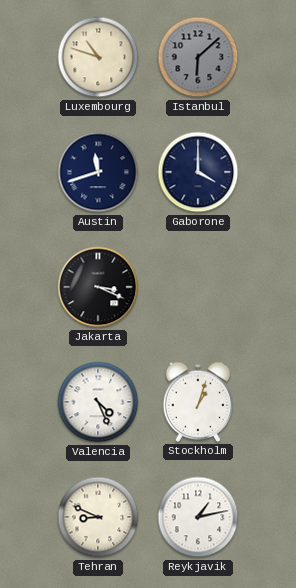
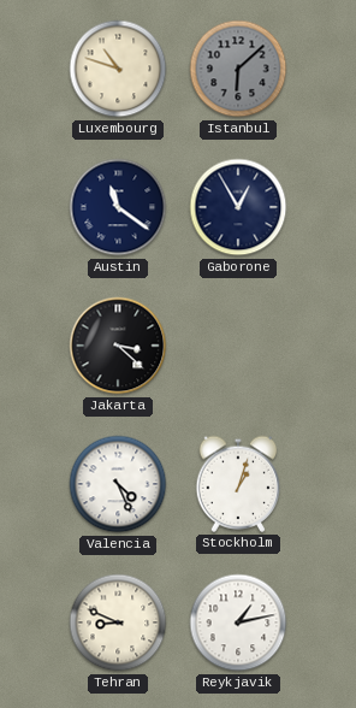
Austin: 11:42 -> 11:21
Gaborone: 4:00 -> 12:55
Jakarta: 3:19 -> 3:22
